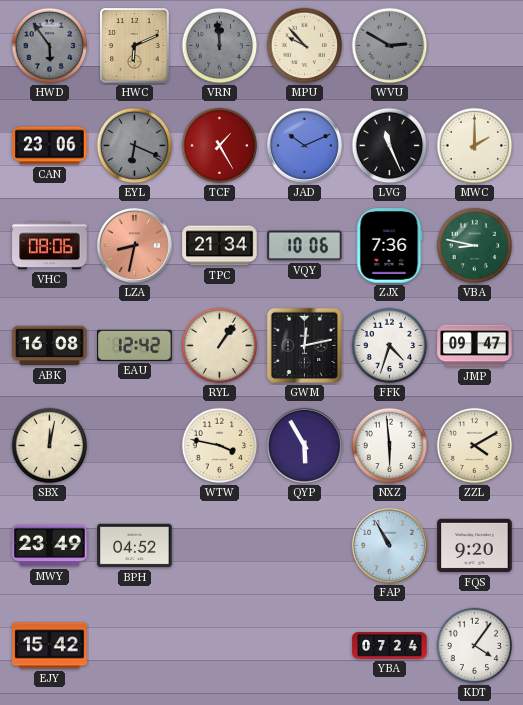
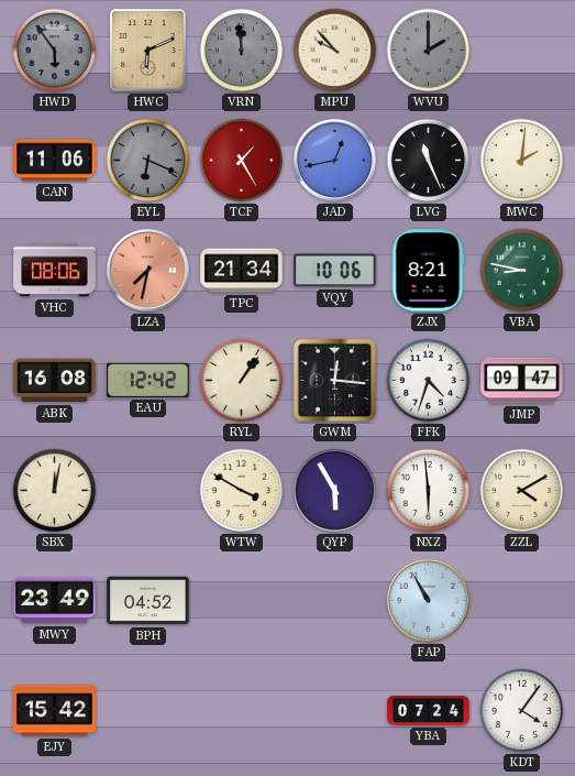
WVU: 2:50 -> 2:00
CAN: 23:06 -> 11:06
JAD: 10:11 -> 12:43
MWC: 2:00 -> 2:01
LZA: 8:32 -> 7:32
ZJX: 7:36 -> 8:21
GWM: 12:13 -> 12:16
WTW: 3:47 -> 3:50
FQS: 9:20 -> none
